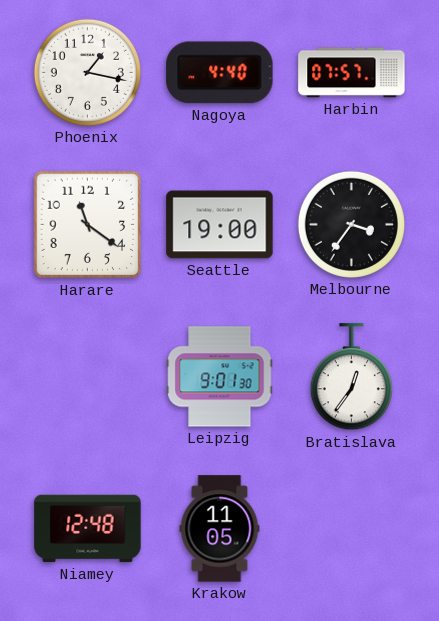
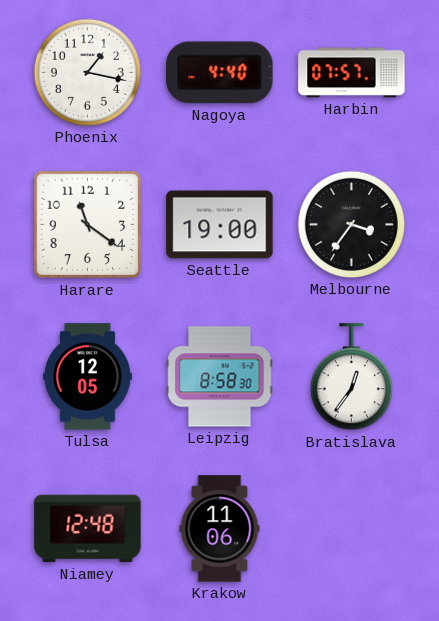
Tulsa: none -> 12:05
Leipzig: 9:01 -> 8:58
Krakow: 11:05 -> 11:06
